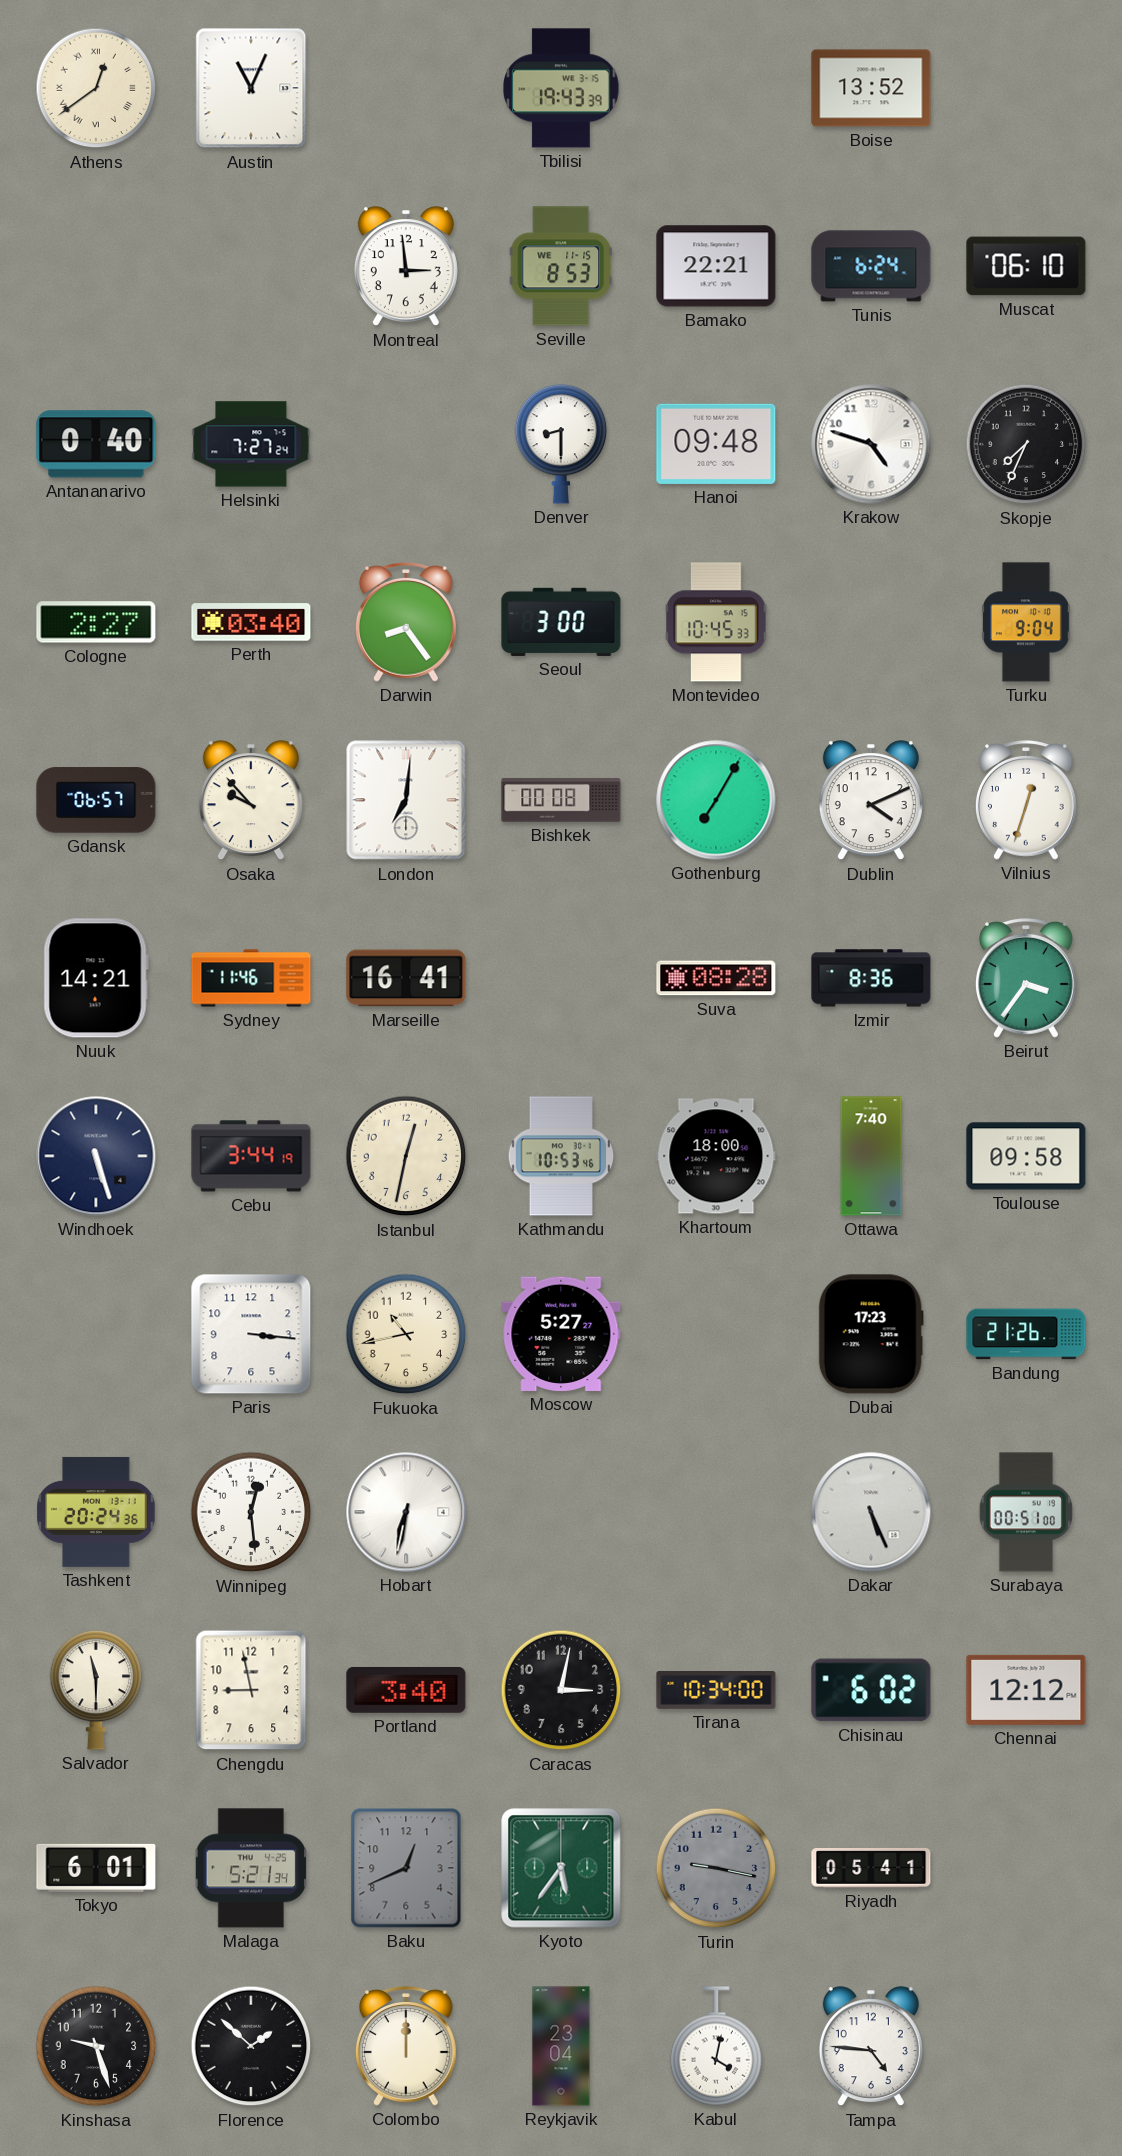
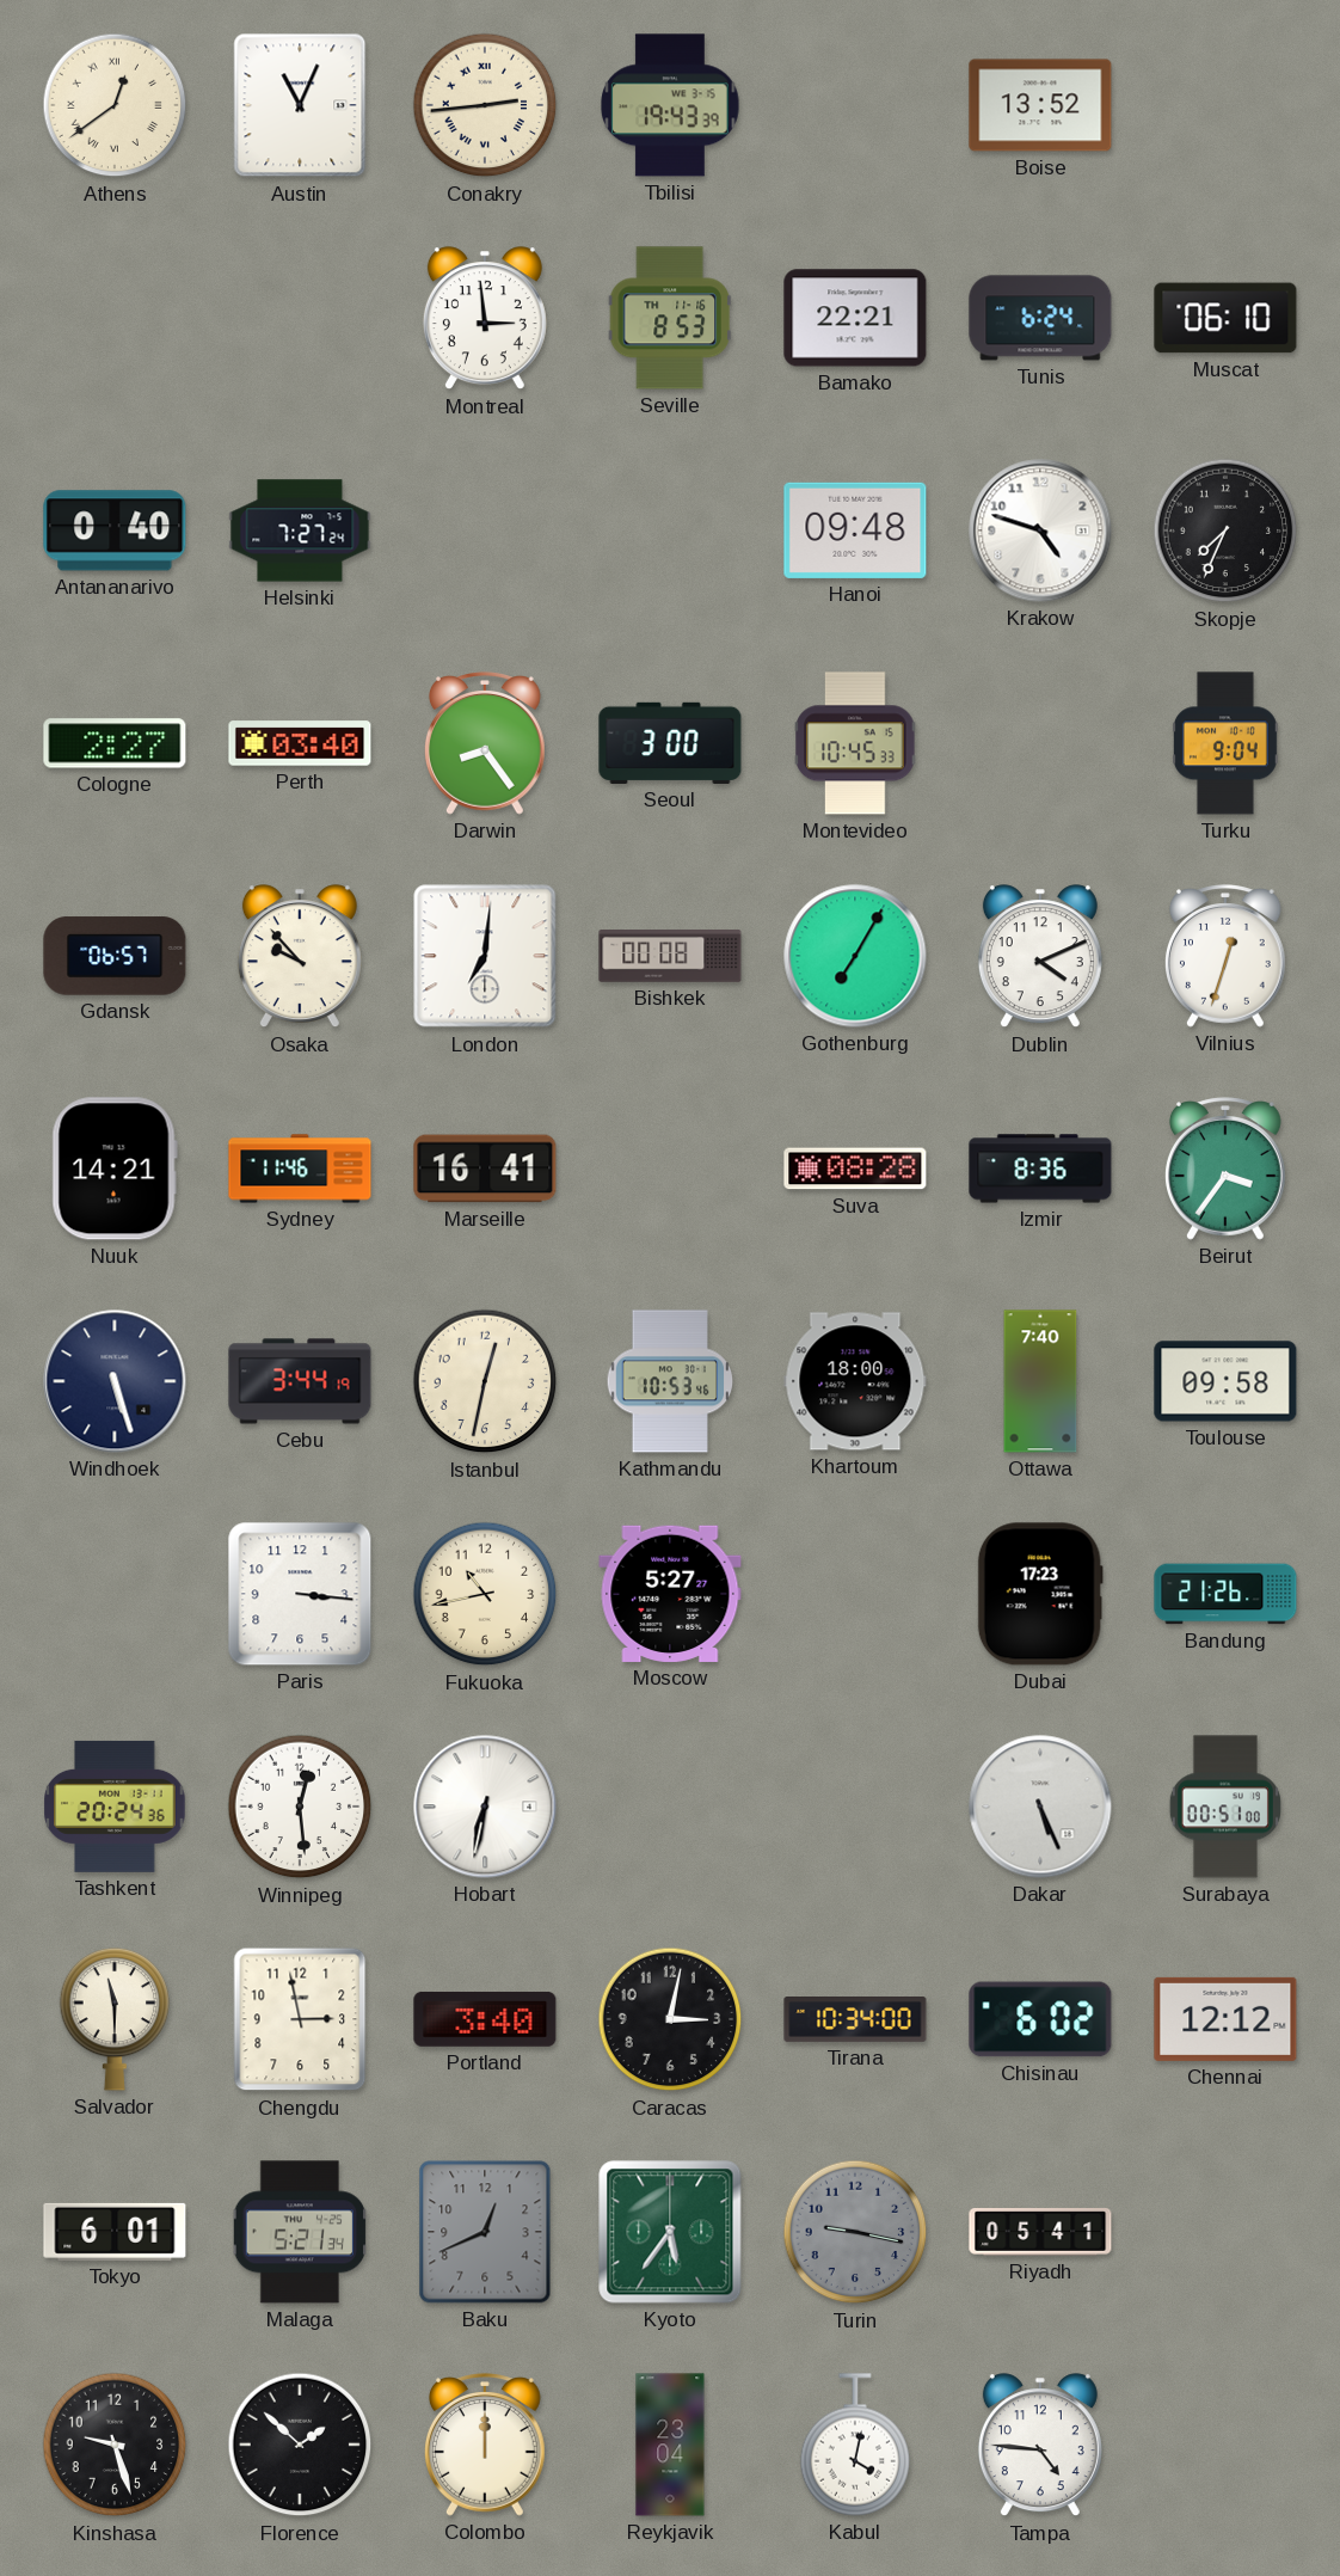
Conakry: none -> 2:44
Seville date: WE 11-15 -> TH 11-16
Denver: 8:30 -> none
Chengdu: 8:58 -> 2:58
